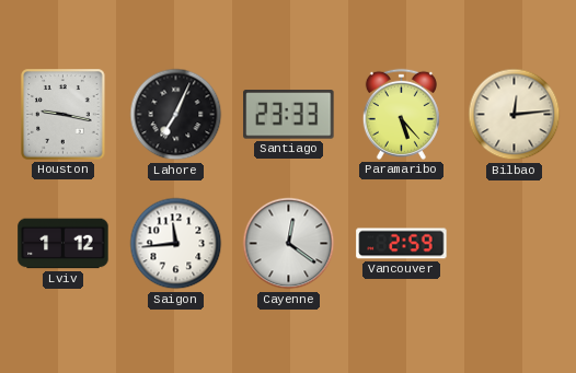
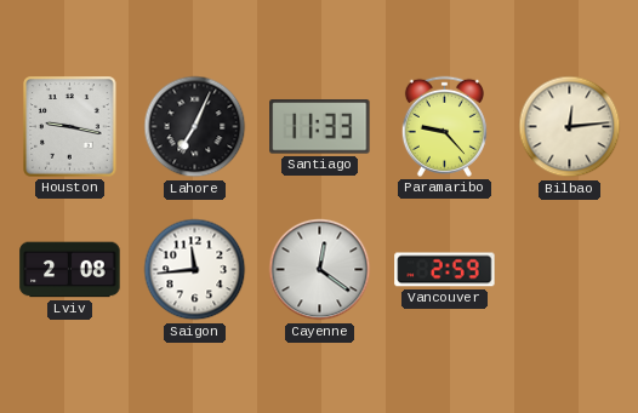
Santiago: 23:33 -> 11:33
Paramaribo: 5:23 -> 9:23
Lviv: 1:12 -> 2:08
